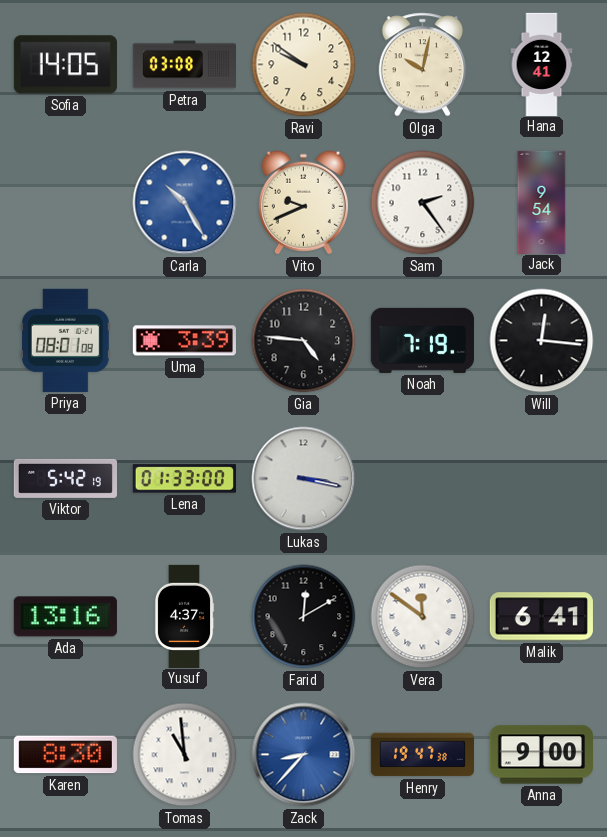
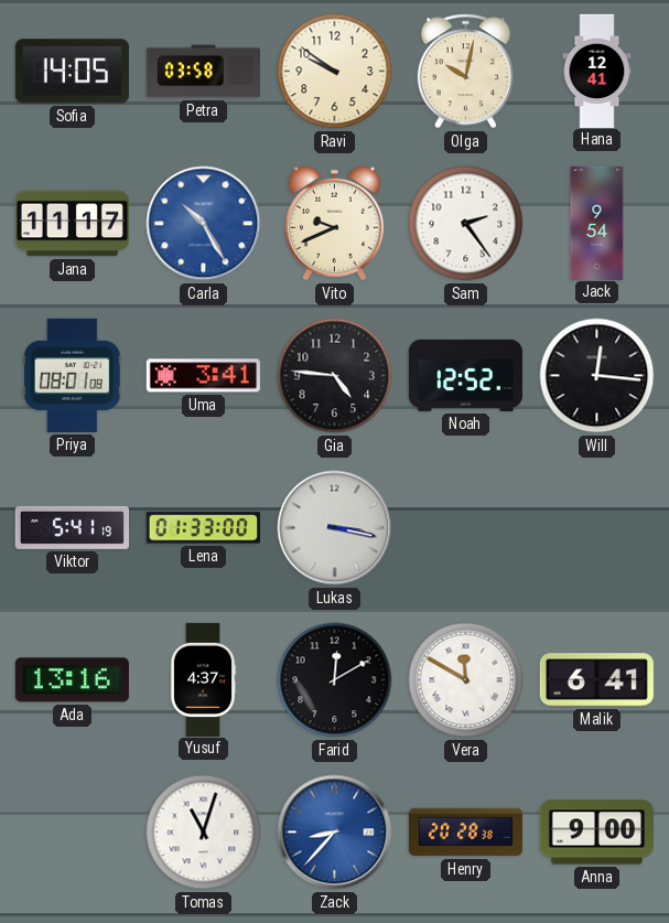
Petra: 03:08 -> 03:58
Jana: none -> 11:17
Uma: 3:39 -> 3:41
Noah: 7:19 -> 12:52
Viktor: 5:42 -> 5:41
Vera: 11:51 -> 11:50
Karen: 8:30 -> none
Tomas: 10:59 -> 11:03
Henry: 19:47 -> 20:28
